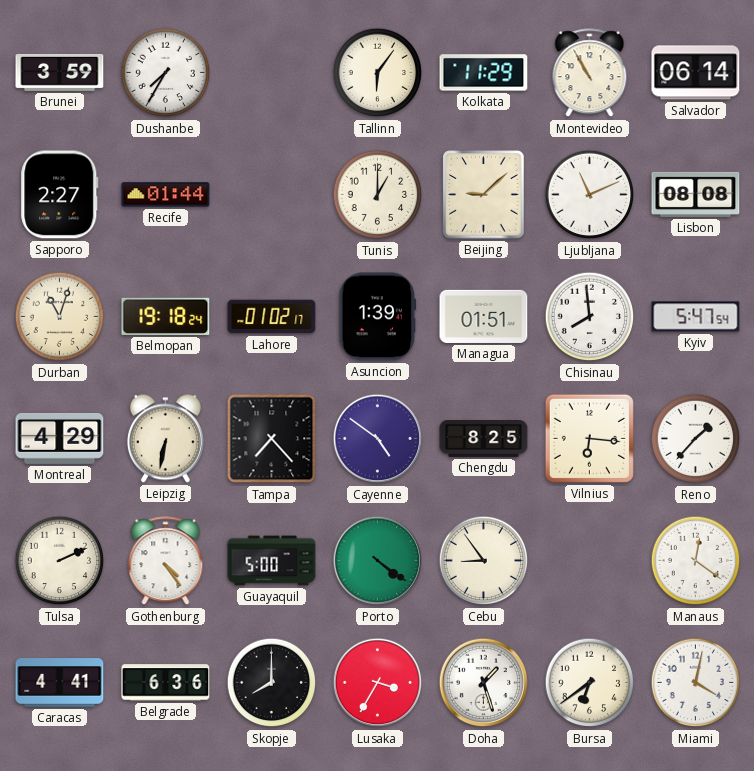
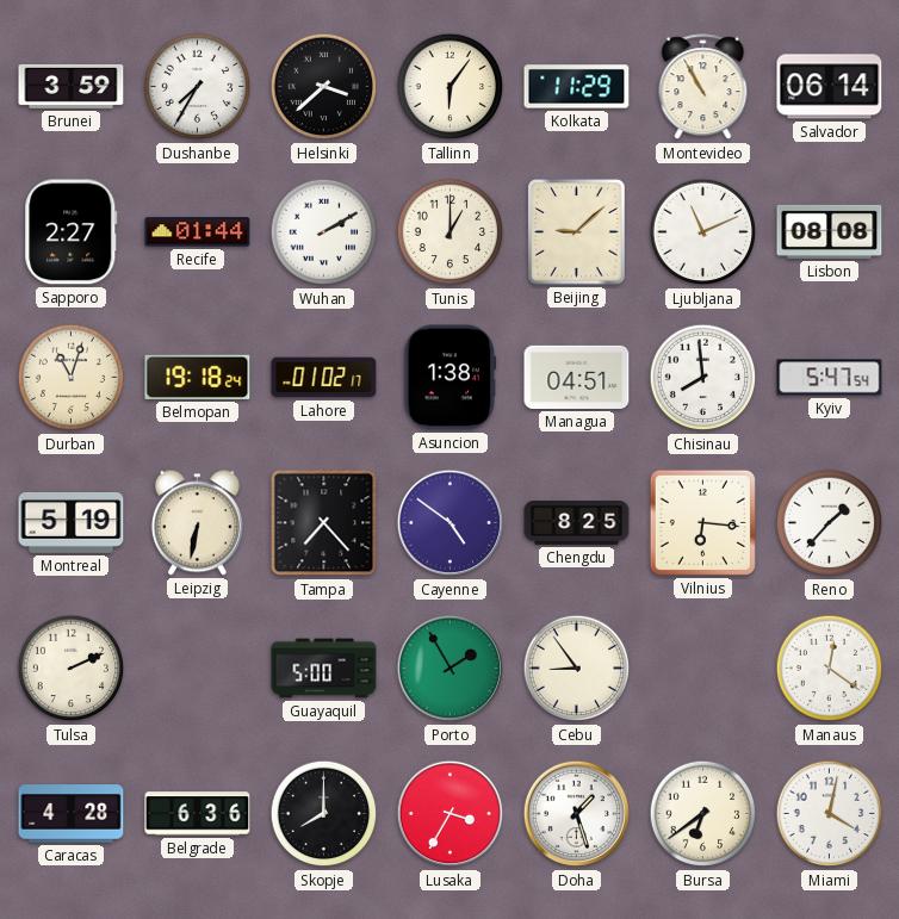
Helsinki: none -> 3:38
Wuhan: none -> 2:10
Asuncion: 1:39 -> 1:38
Managua: 01:51 -> 04:51
Montreal: 4:29 -> 5:19
Gothenburg: 4:24 -> none
Porto: 4:21 -> 1:55
Caracas: 4:41 -> 4:28
